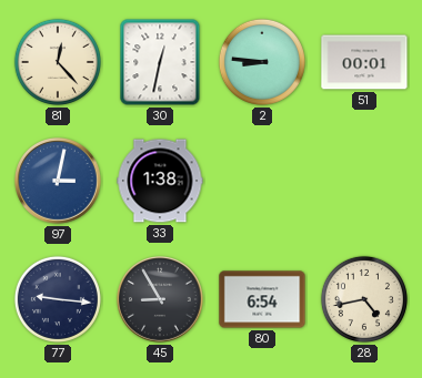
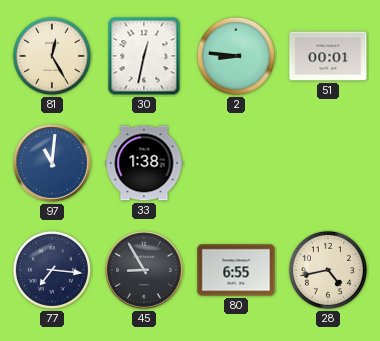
81: 12:23 -> 12:25
97: 3:02 -> 11:01
77: 9:16 -> 7:16
80: 6:54 -> 6:55
